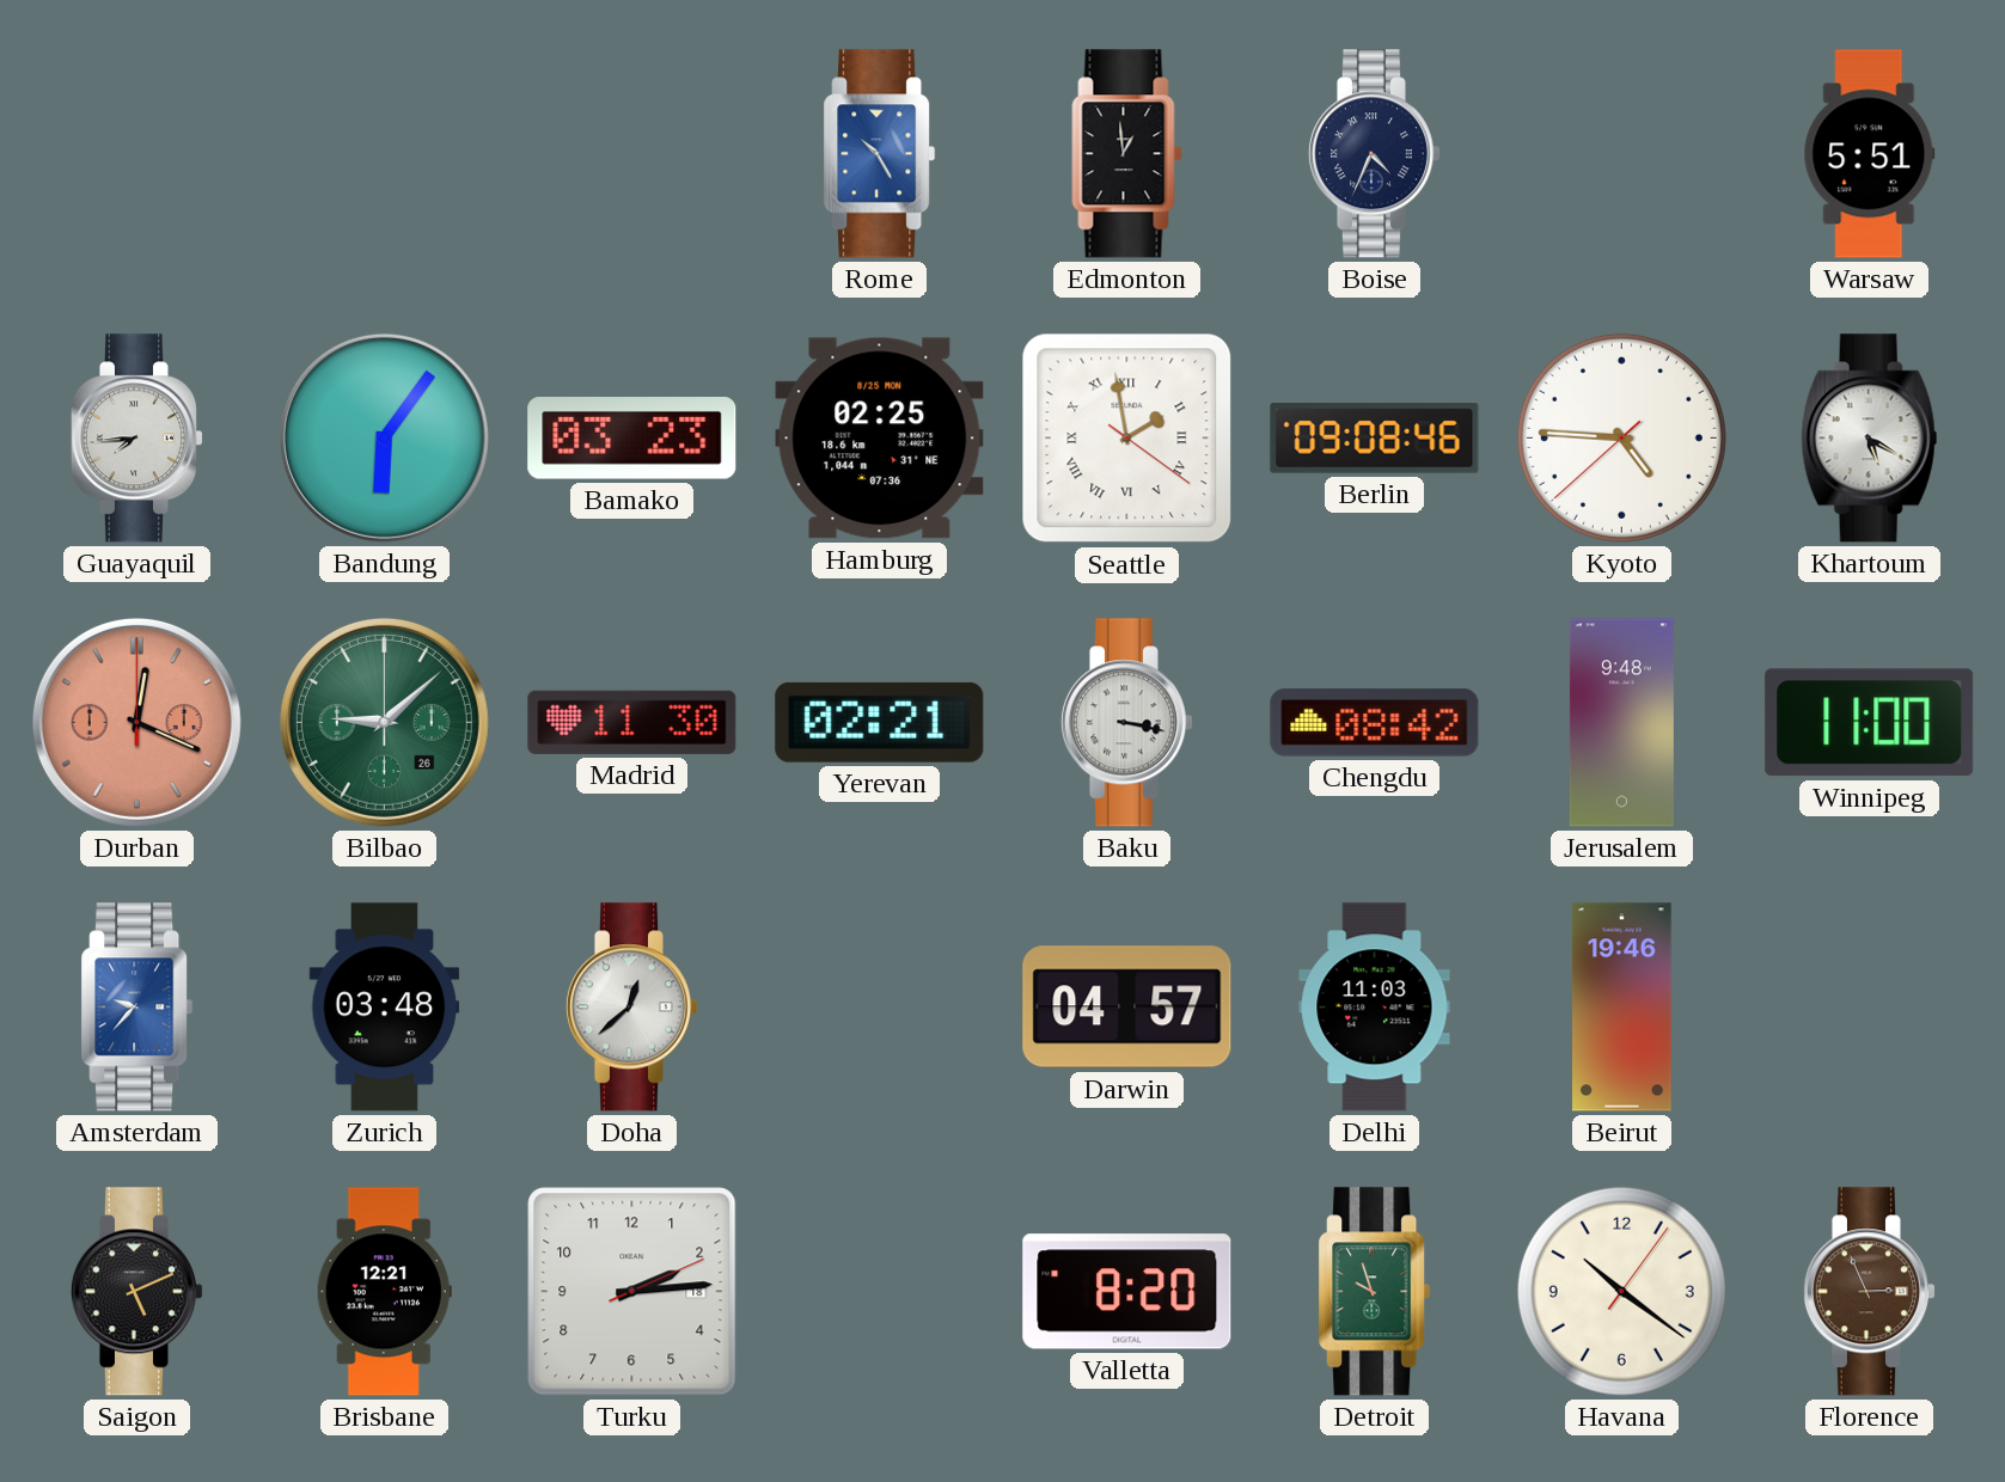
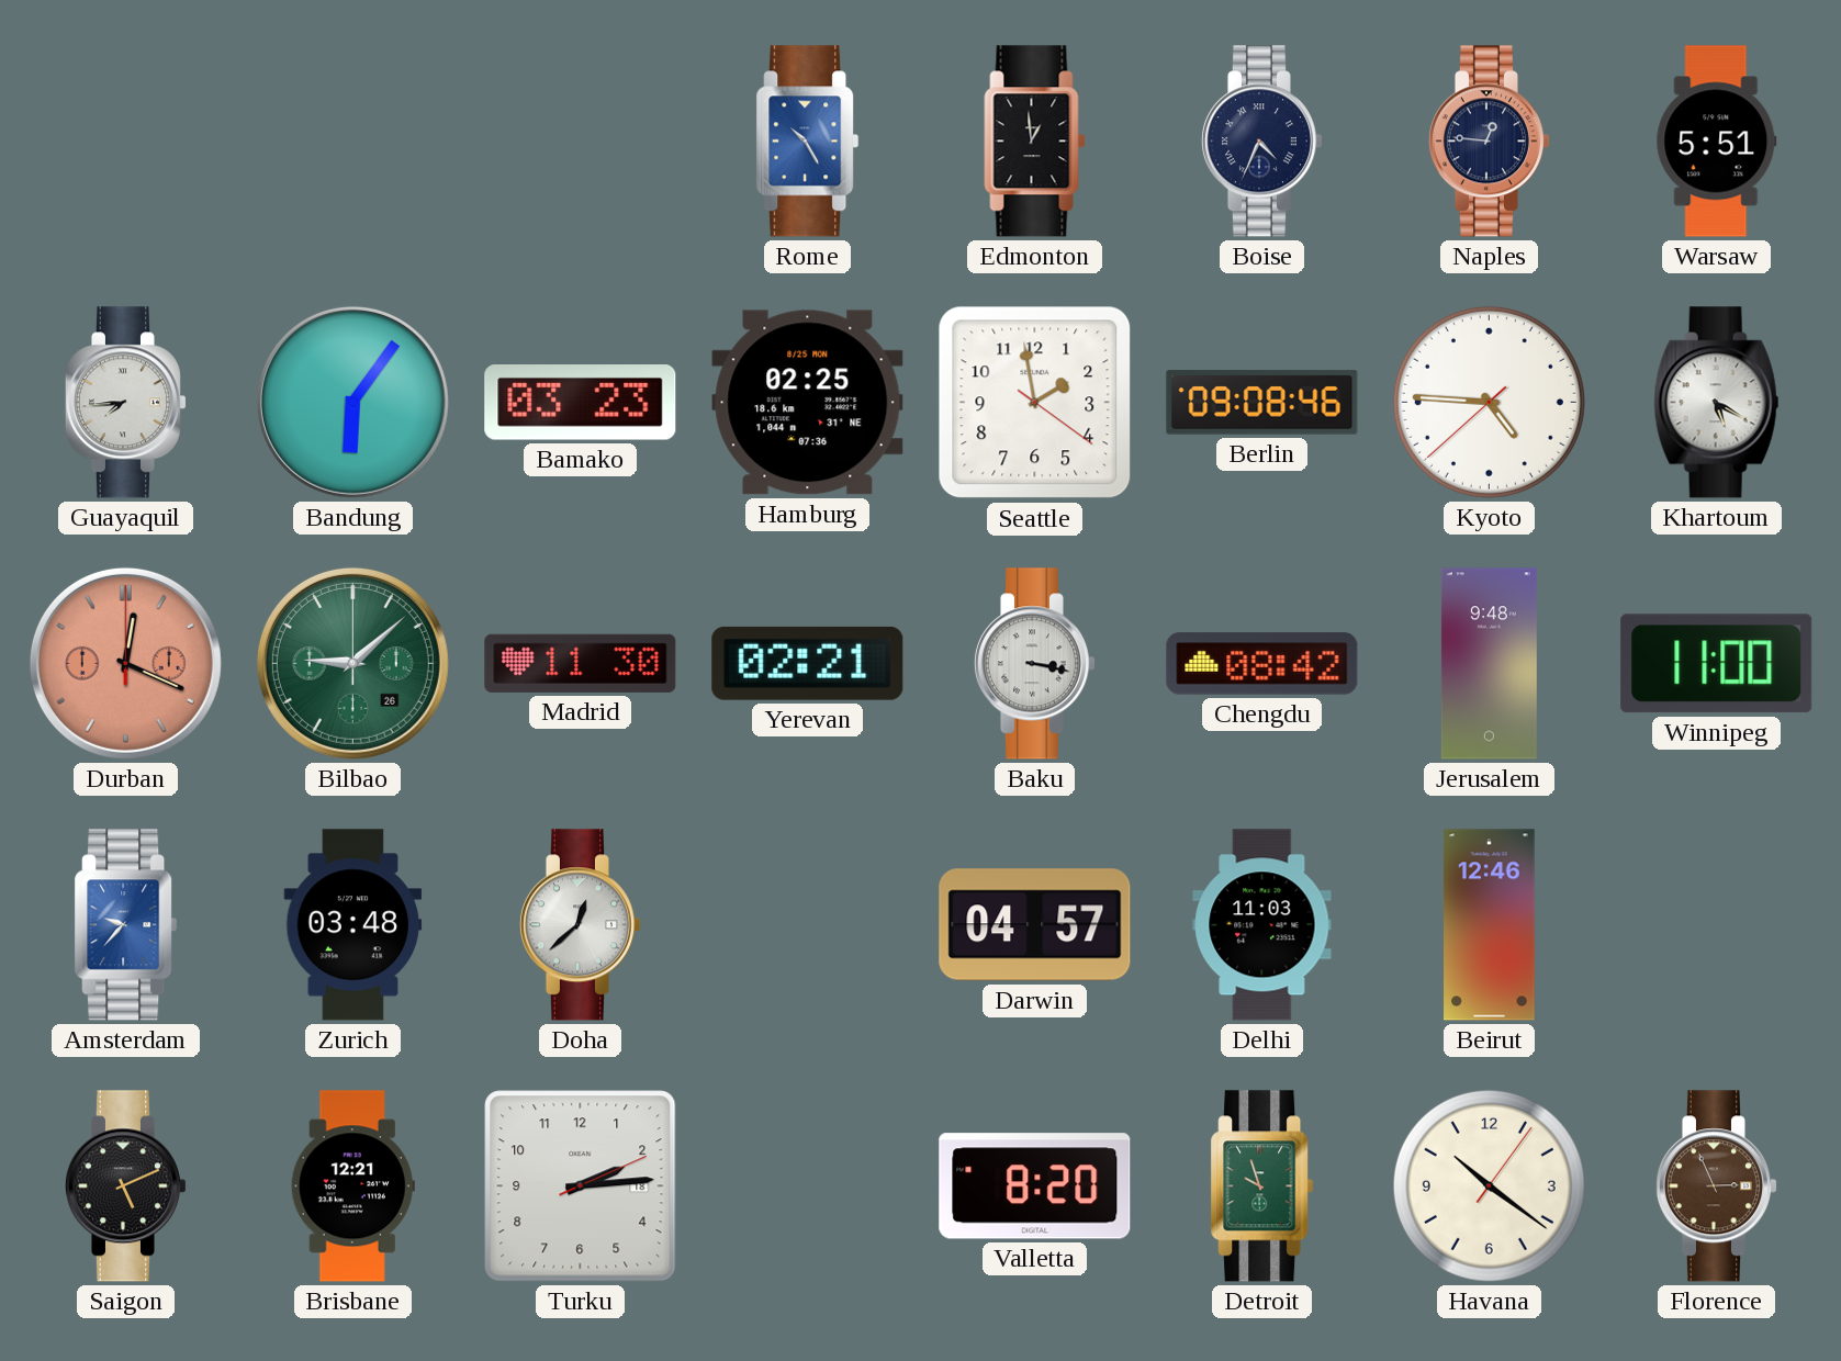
Naples: none -> 12:46
Seattle numerals: Roman -> Arabic
Beirut: 19:46 -> 12:46
